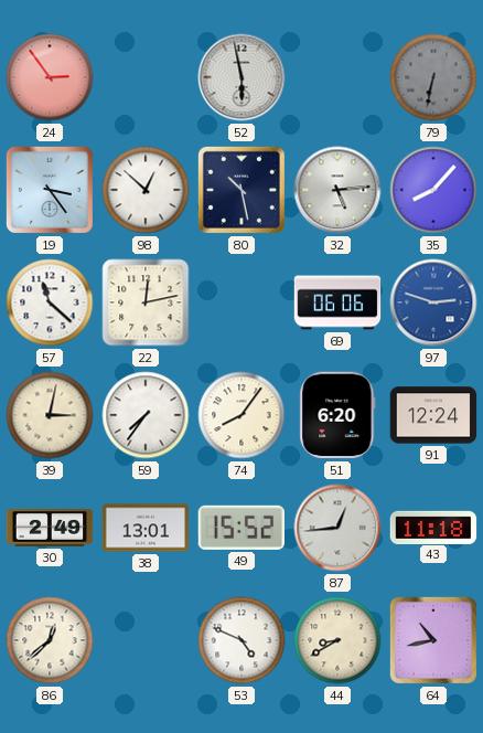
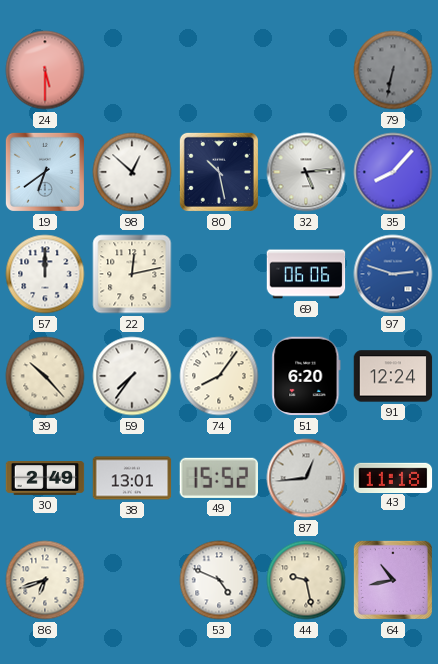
24: 2:54 -> 5:30
52: 5:58 -> none
19: 3:24 -> 6:39
57: 11:22 -> 12:00
39: 3:02 -> 10:23
86: 12:38 -> 6:42
44: 8:40 -> 9:28
